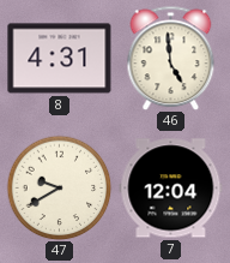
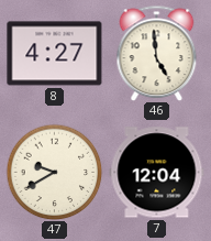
8: 4:31 -> 4:27
